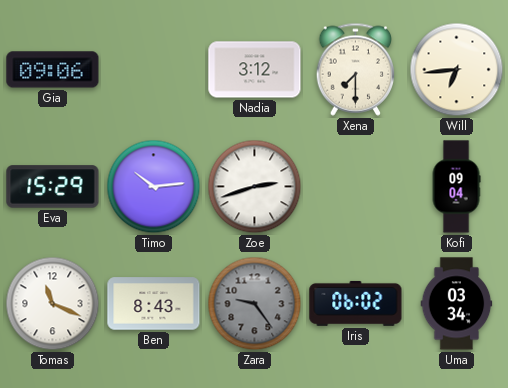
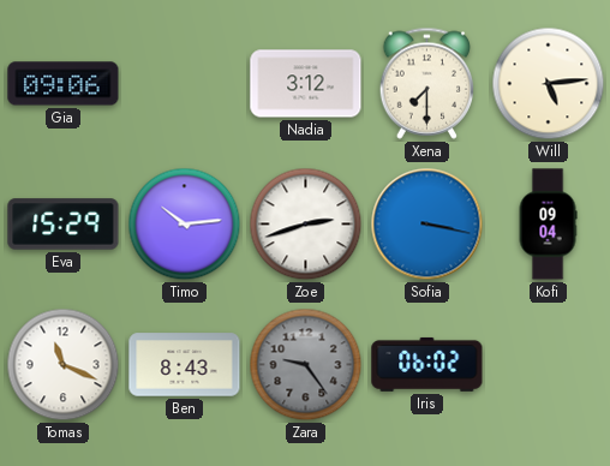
Will: 6:44 -> 5:14
Sofia: none -> 3:17
Uma: 03:34 -> none
